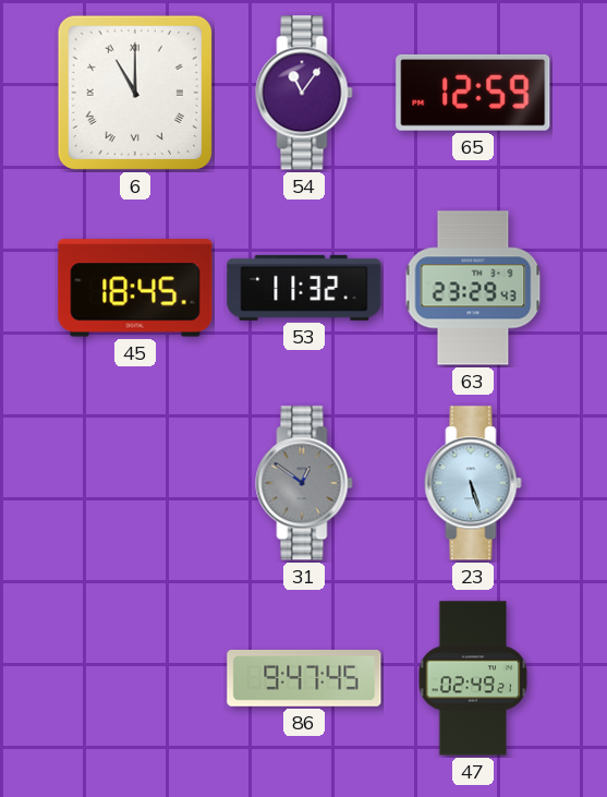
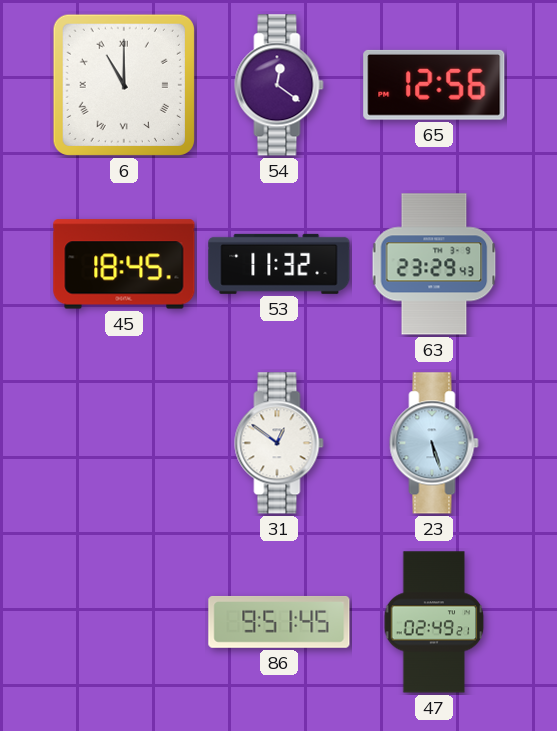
54: 11:06 -> 12:21
65: 12:59 -> 12:56
31 dial: grey -> white
86: 9:47 -> 9:51
